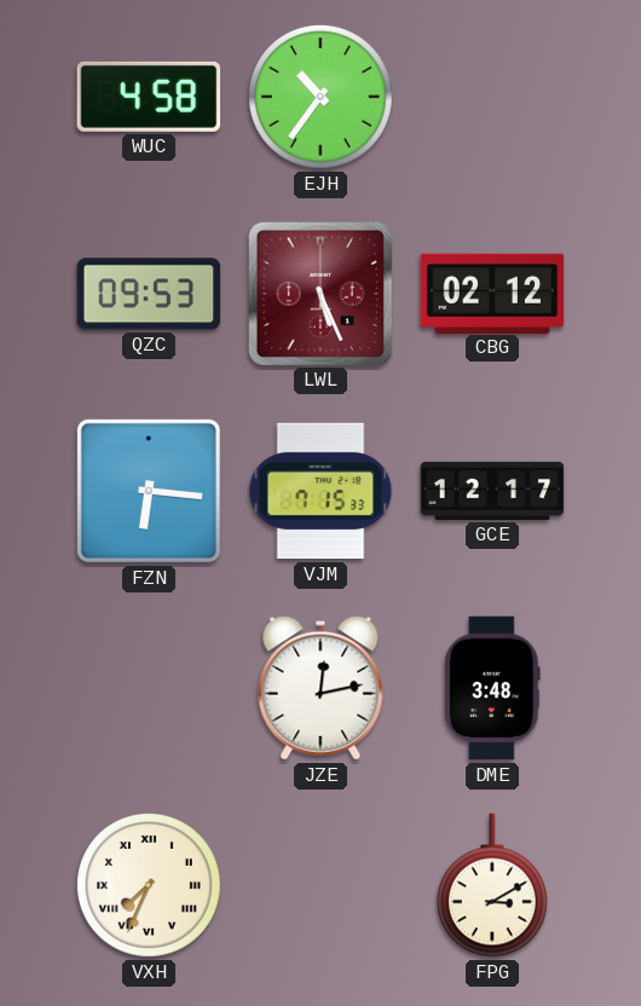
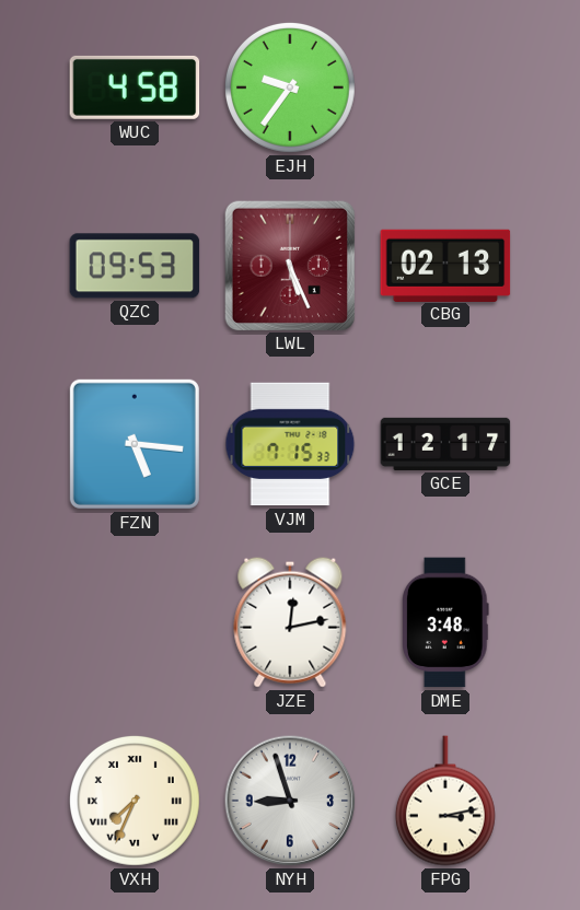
EJH: 10:36 -> 9:36
CBG: 02:12 -> 02:13
FZN: 6:16 -> 5:16
NYH: none -> 8:57
FPG: 3:10 -> 3:13
